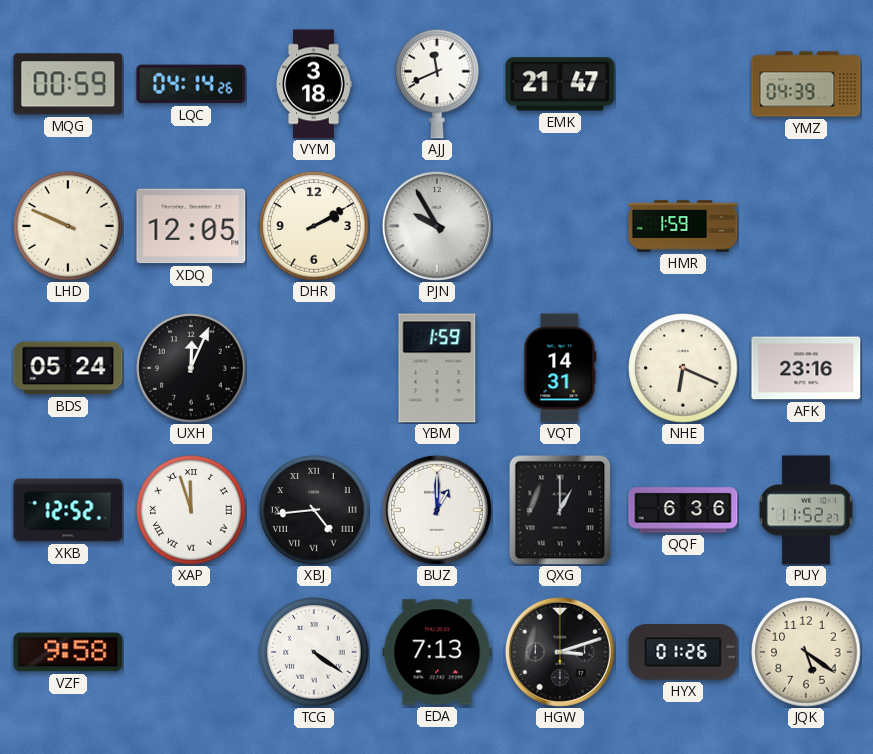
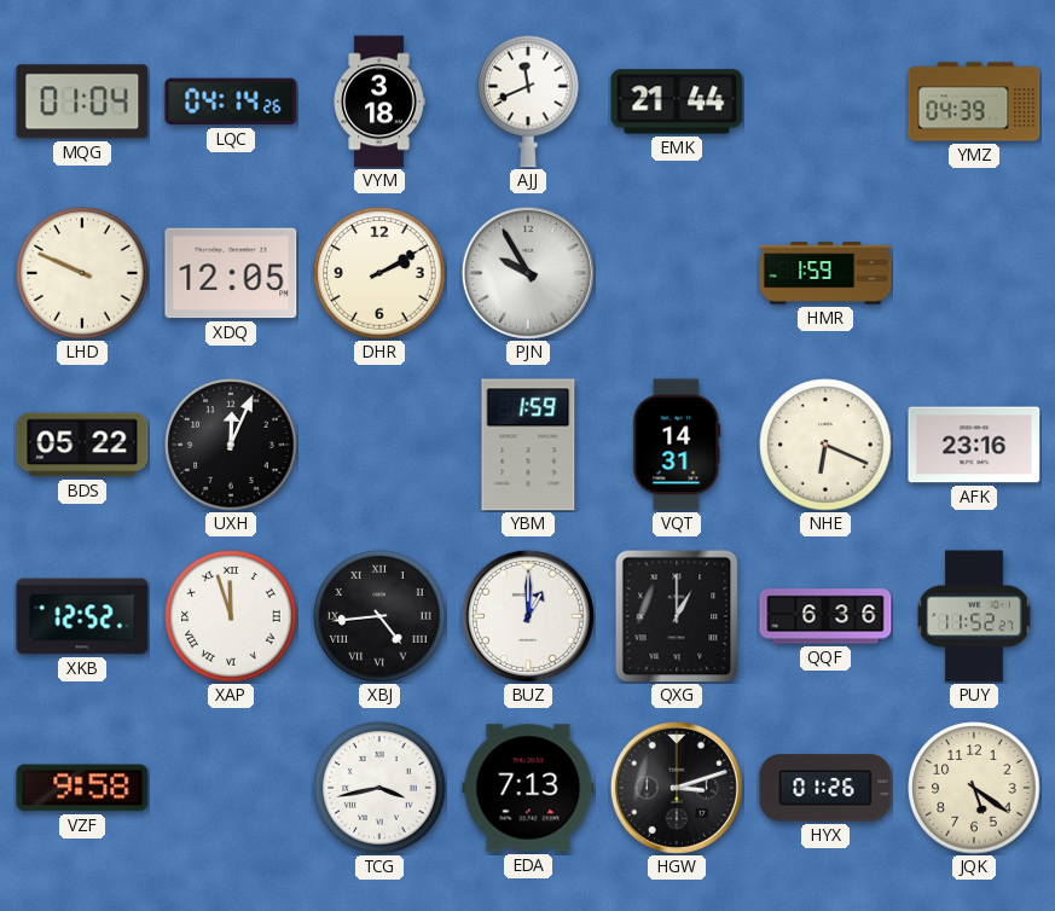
MQG: 00:59 -> 01:04
EMK: 21:47 -> 21:44
BDS: 05:24 -> 05:22
TCG: 4:21 -> 3:43
